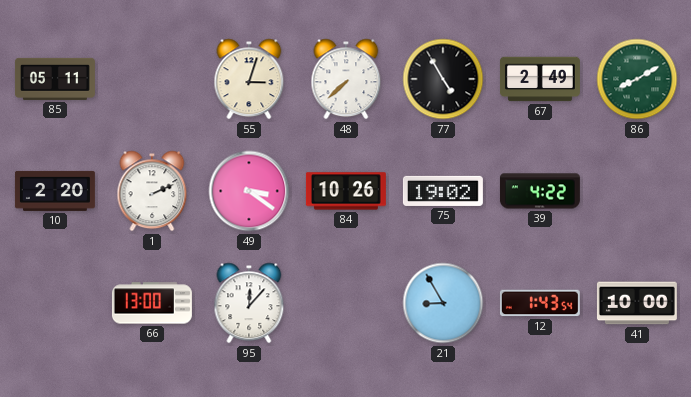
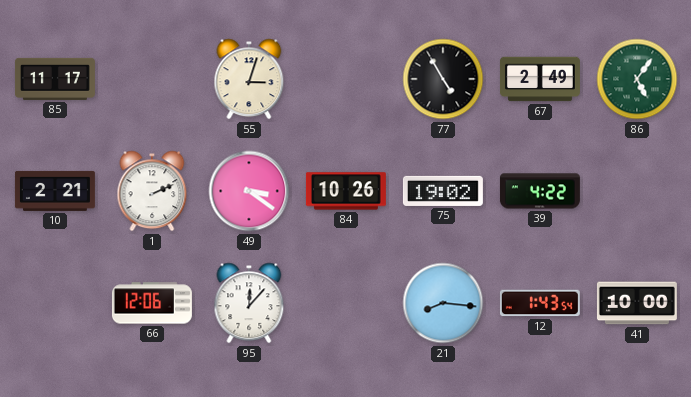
85: 05:11 -> 11:17
48: 7:38 -> none
86: 8:10 -> 5:06
10: 2:20 -> 2:21
66: 13:00 -> 12:06
21: 8:55 -> 8:16
